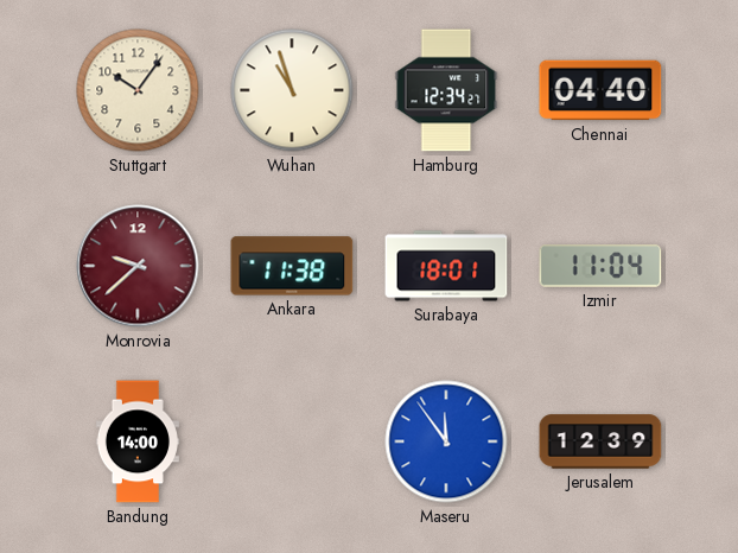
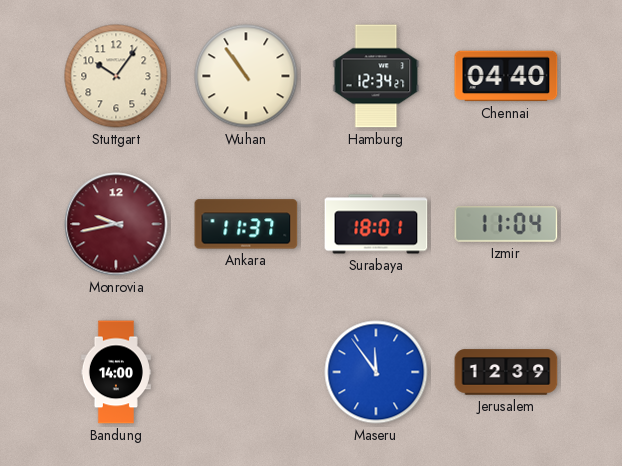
Wuhan: 10:57 -> 10:54
Monrovia: 9:38 -> 9:43
Ankara: 11:38 -> 11:37
